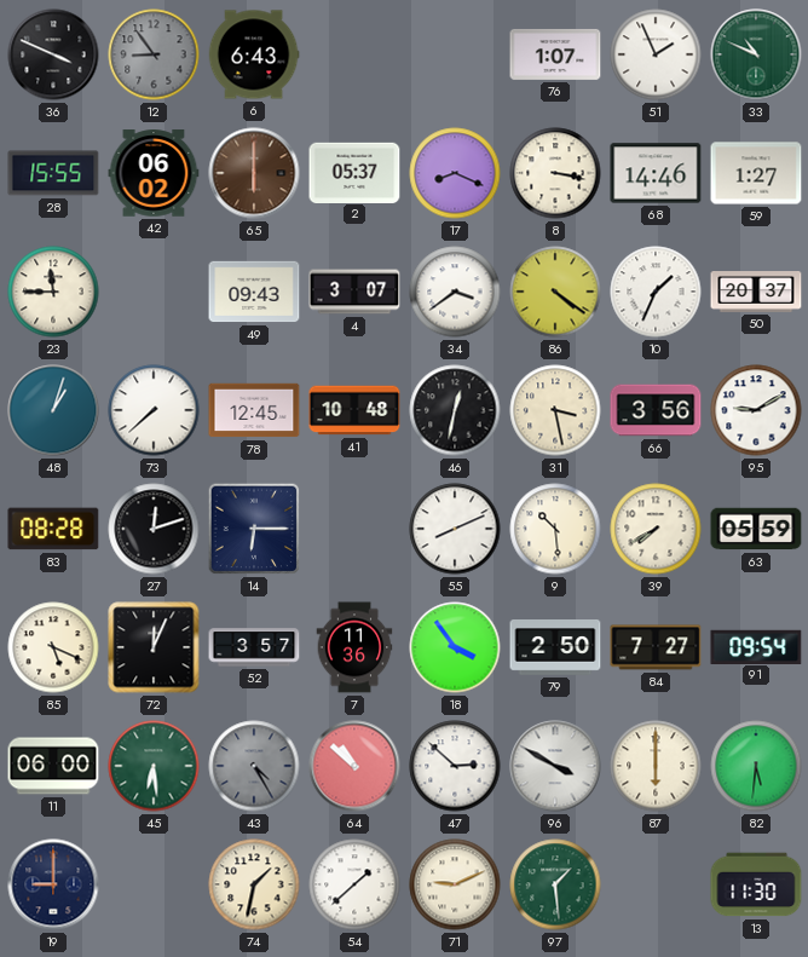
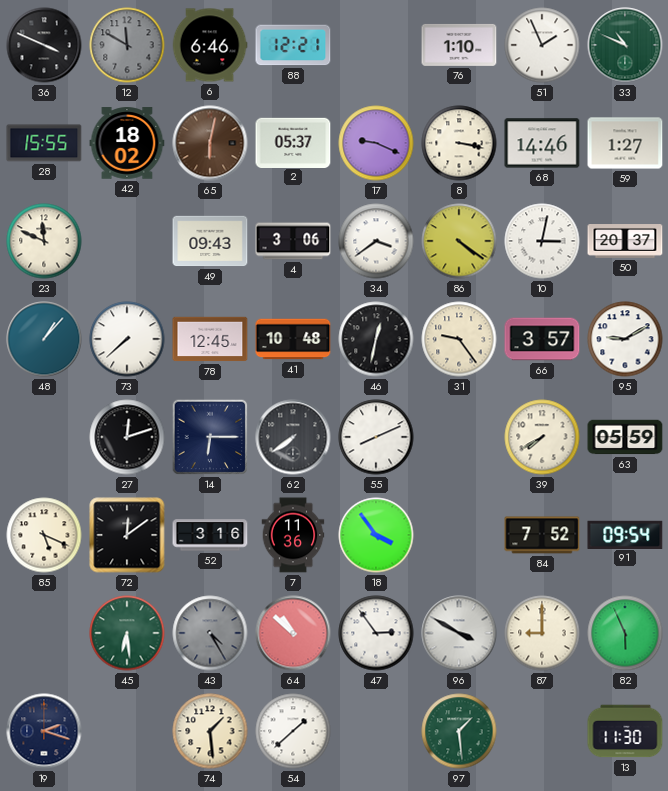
12: 8:54 -> 11:50
6: 6:43 -> 6:46
88: none -> 12:21
76: 1:07 -> 1:10
42: 06:02 -> 18:02
65: 6:00 -> 6:02
17: 8:19 -> 9:19
23: 11:45 -> 11:49
4: 3:07 -> 3:06
10: 1:34 -> 3:02
48: 1:03 -> 1:07
31: 3:28 -> 9:24
66: 3:56 -> 3:57
83: 08:28 -> none
62: none -> 7:39
9: 10:29 -> none
72: 12:04 -> 12:09
52: 3:57 -> 3:16
79: 2:50 -> none
84: 7:27 -> 7:52
11: 06:00 -> none
47: 2:52 -> 2:54
87: 6:00 -> 9:00
82: 5:31 -> 5:56
19: 9:00 -> 2:18
74: 1:32 -> 1:29
71: 9:11 -> none
